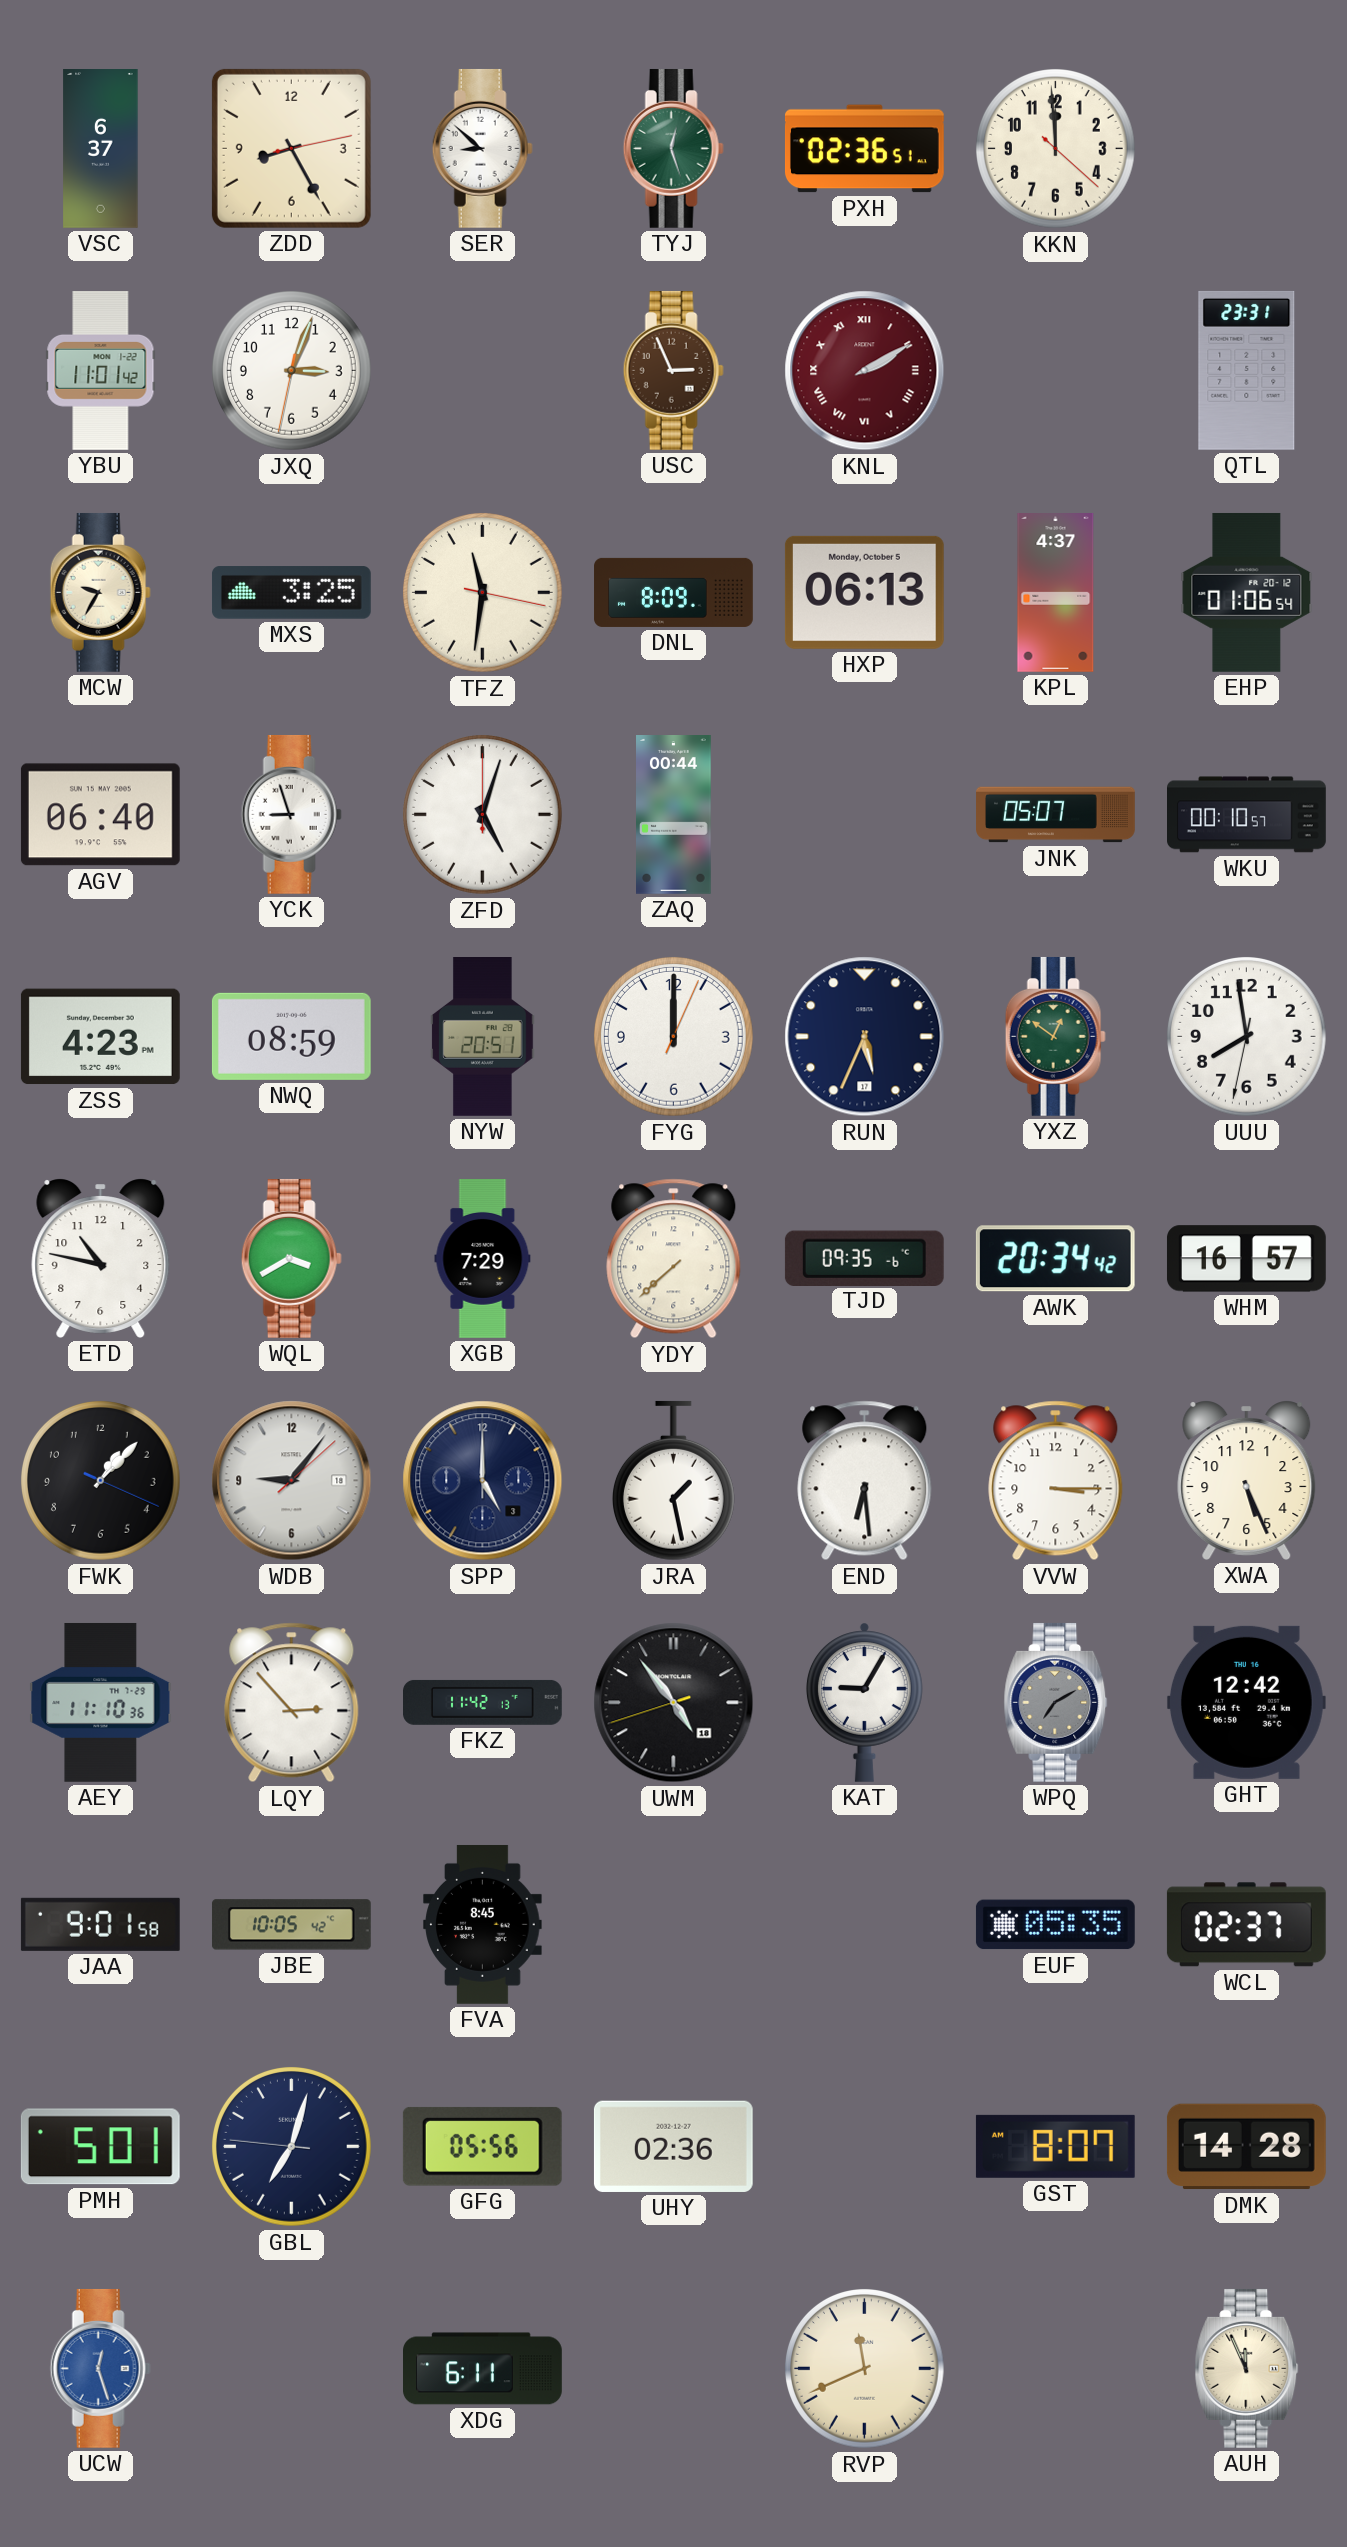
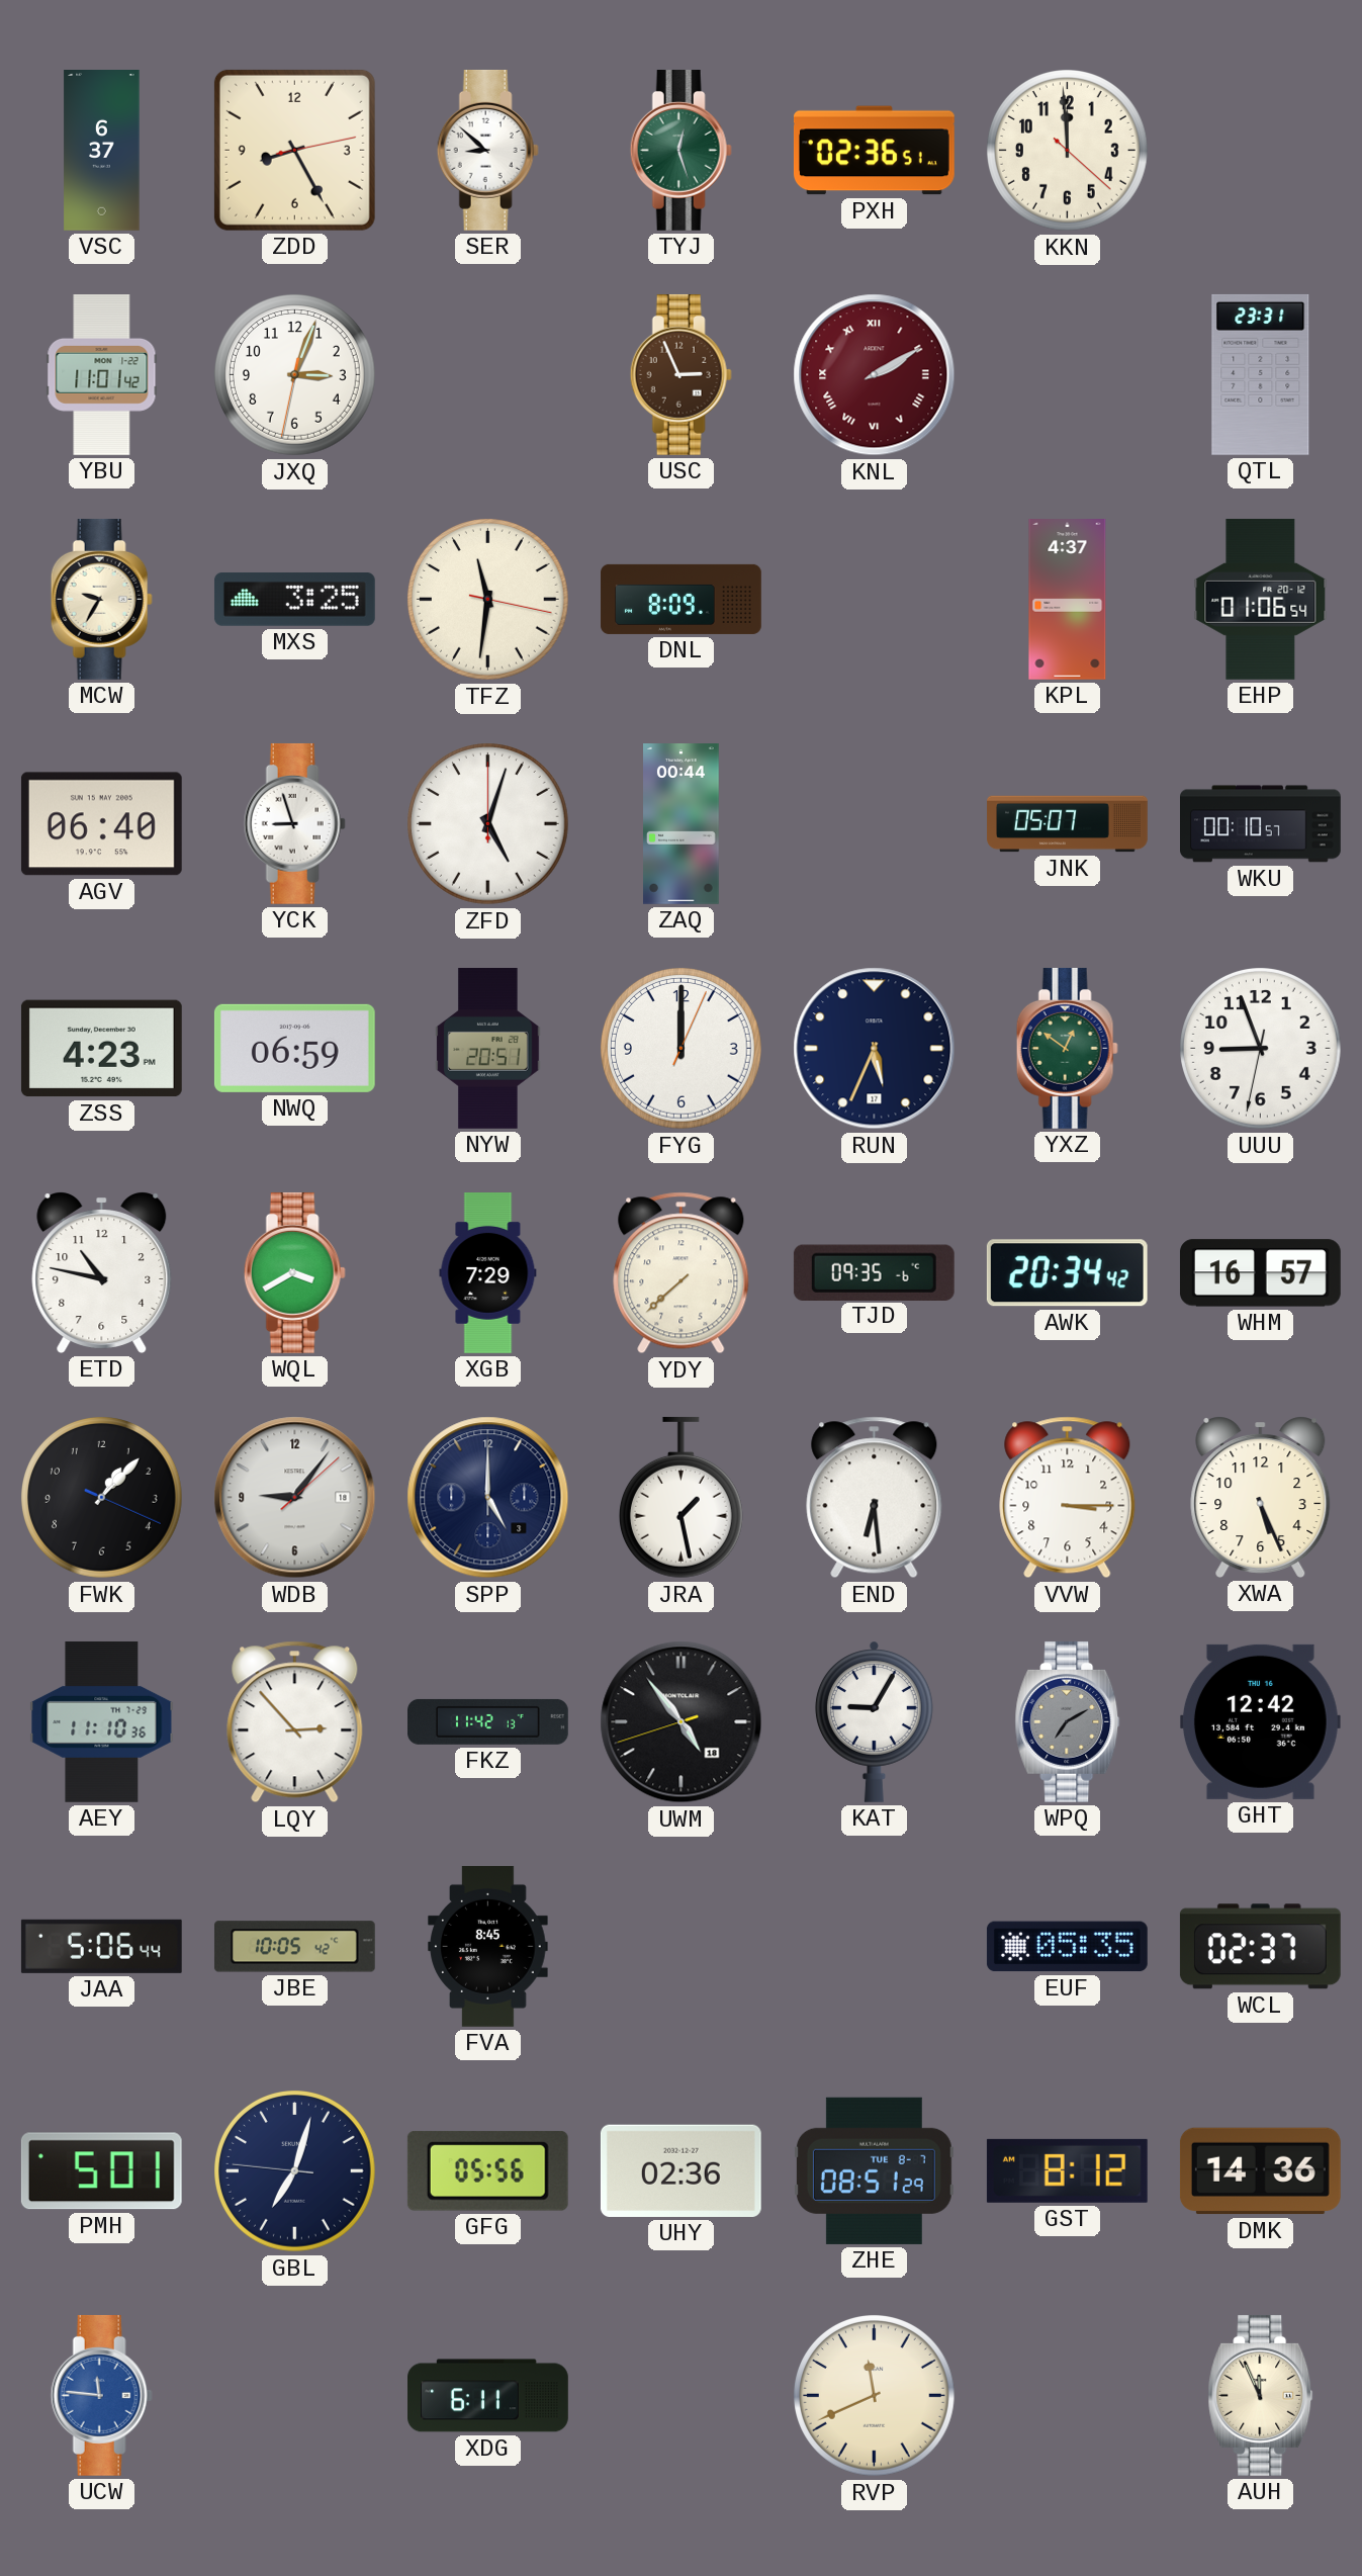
HXP: 06:13 -> none
NWQ: 08:59 -> 06:59
UUU: 7:58 -> 8:56
JAA: 9:01 -> 5:06
ZHE: none -> 08:51
GST: 8:07 -> 8:12
DMK: 14:28 -> 14:36
UCW: 12:27 -> 11:46
